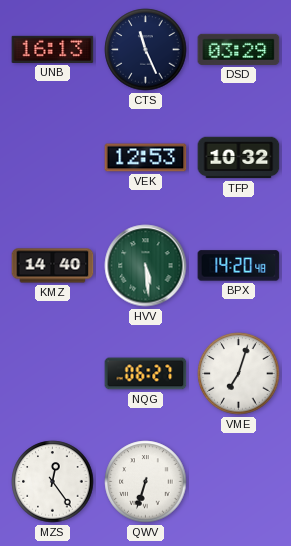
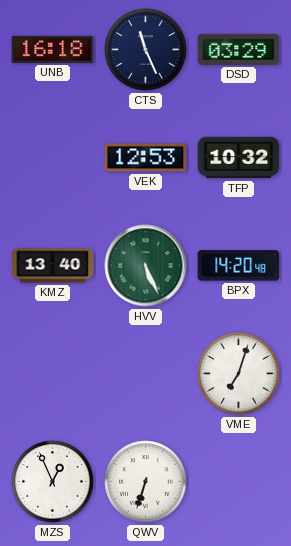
UNB: 16:13 -> 16:18
KMZ: 14:40 -> 13:40
HVV: 5:29 -> 5:26
NQG: 06:27 -> none
MZS: 12:24 -> 12:56
